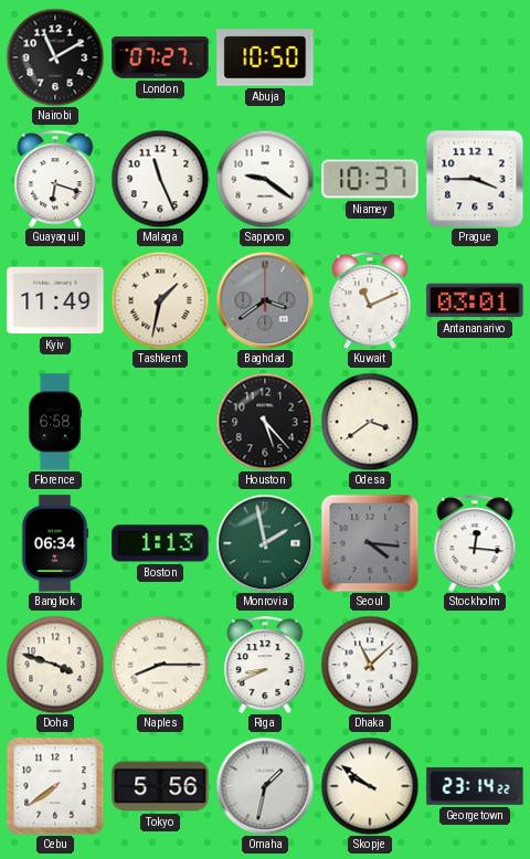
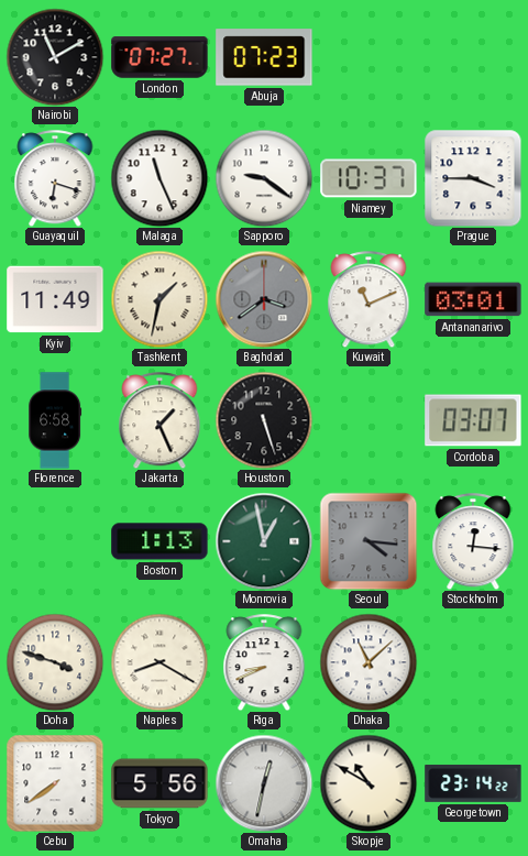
Abuja: 10:50 -> 07:23
Jakarta: none -> 1:26
Houston: 5:23 -> 5:27
Odesa: 3:39 -> none
Cordoba: none -> 03:07
Bangkok: 06:34 -> none
Monrovia: 1:58 -> 12:58
Naples: 8:15 -> 8:20
Omaha: 1:32 -> 12:32
Skopje: 9:51 -> 10:50
